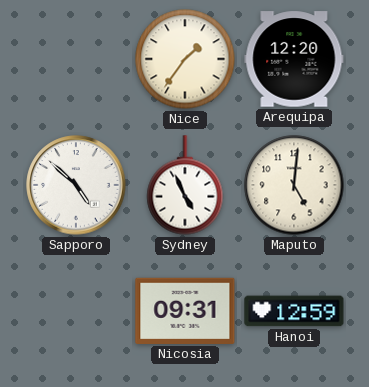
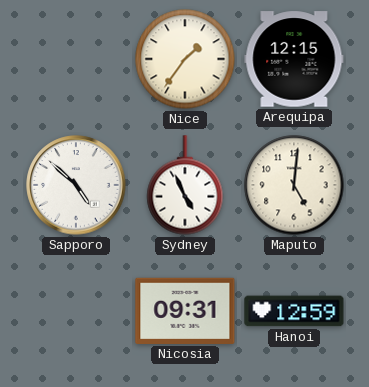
Arequipa: 12:20 -> 12:15
